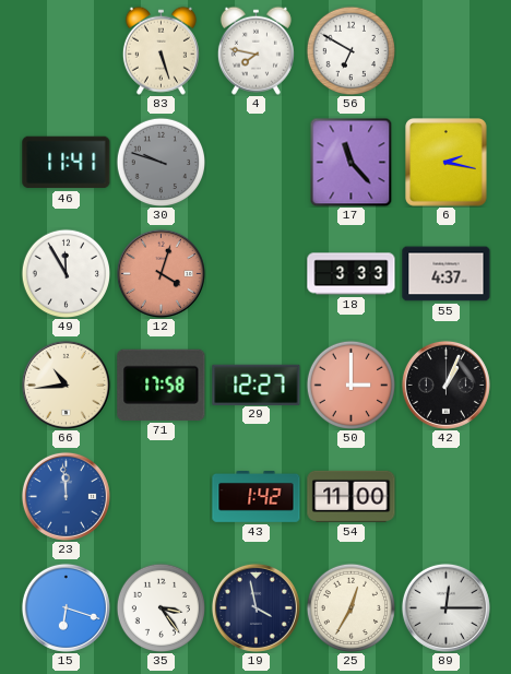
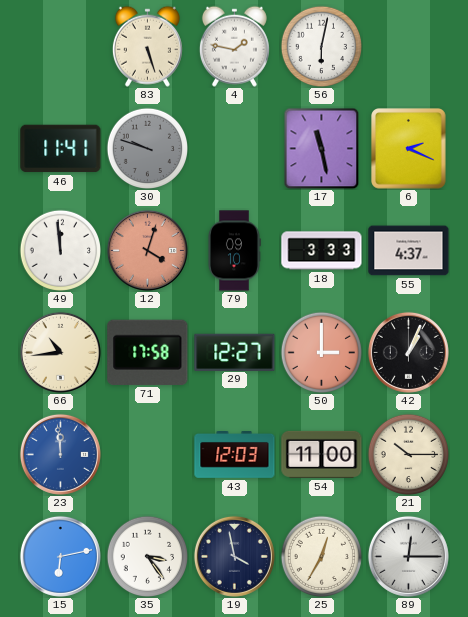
4: 7:47 -> 1:47
56: 6:50 -> 6:02
17: 11:23 -> 11:28
6: 2:17 -> 2:19
49: 11:55 -> 11:59
79: none -> 09:10
43: 1:42 -> 12:03
21: none -> 10:15
15: 6:18 -> 6:13
